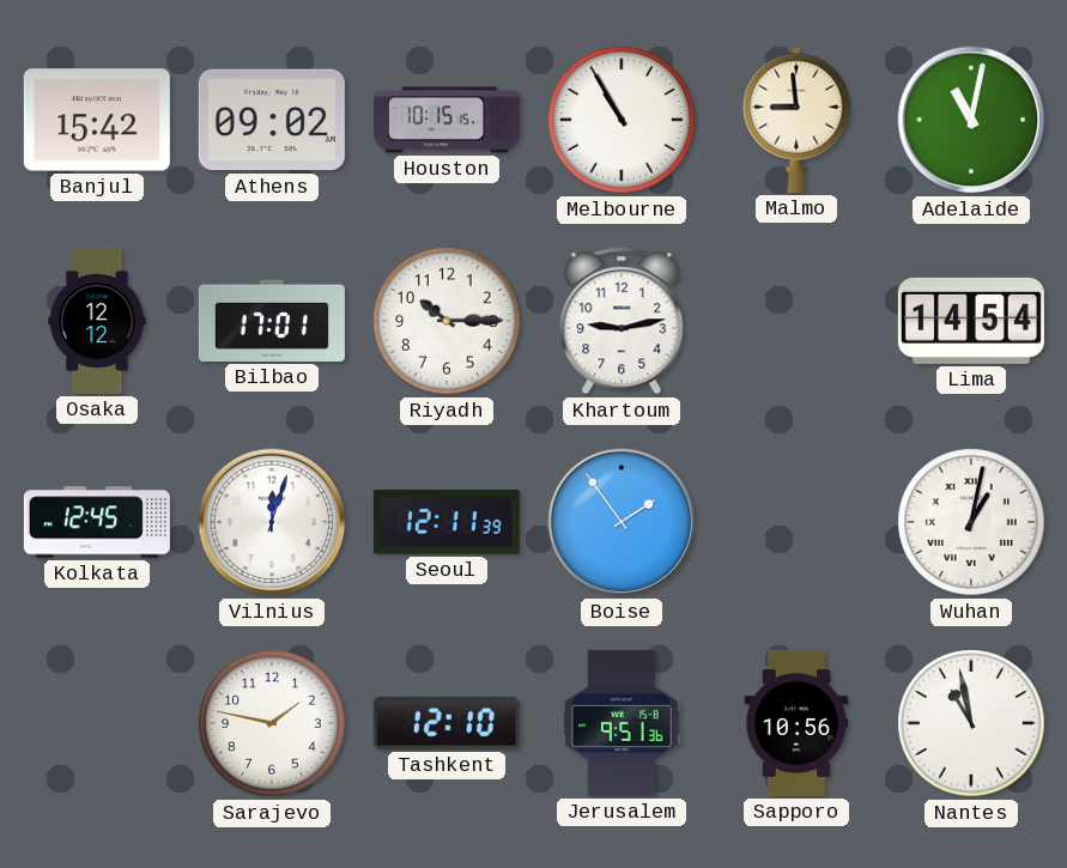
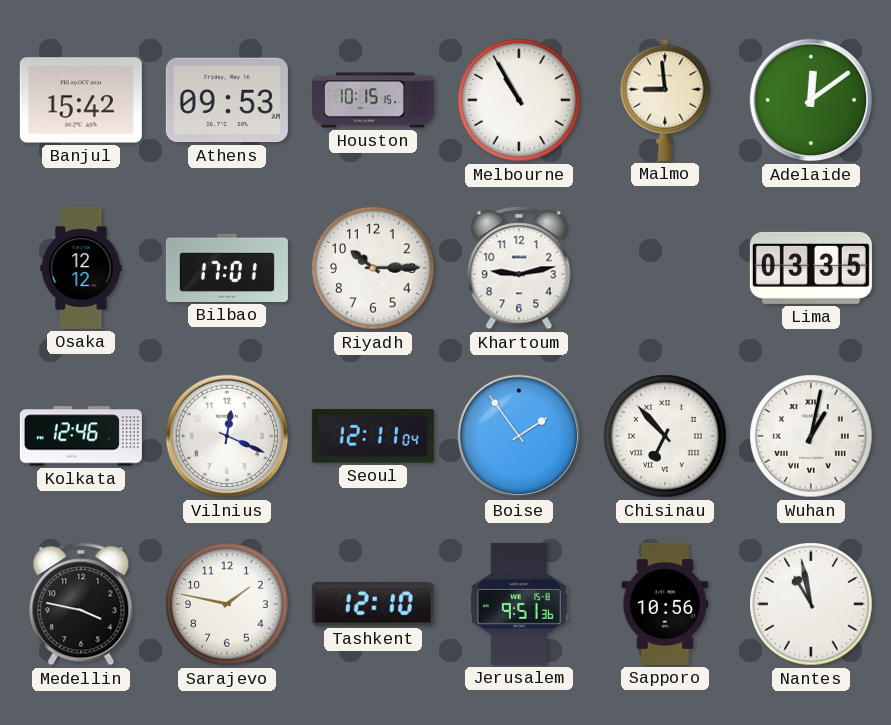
Athens: 09:02 -> 09:53
Adelaide: 11:02 -> 12:09
Lima: 14:54 -> 03:35
Kolkata: 12:45 -> 12:46
Vilnius: 12:03 -> 12:19
Seoul: 12:11:39 -> 12:11:04
Chisinau: none -> 6:53
Medellin: none -> 3:47
